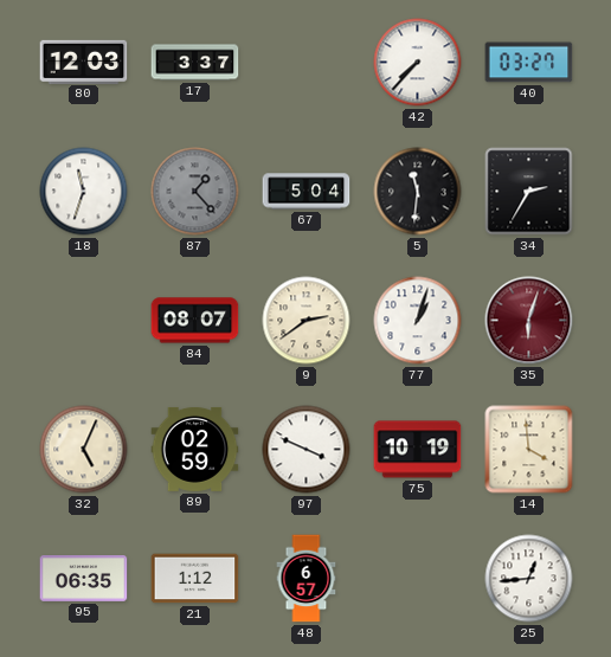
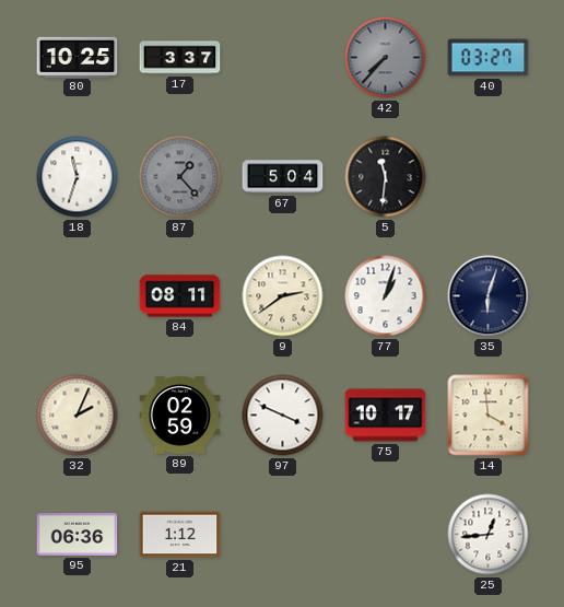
80: 12:03 -> 10:25
42 dial: white -> grey
34: 2:35 -> none
84: 08:07 -> 08:11
35 dial: burgundy -> navy
32: 5:04 -> 2:04
75: 10:19 -> 10:17
95: 06:35 -> 06:36
48: 6:57 -> none
